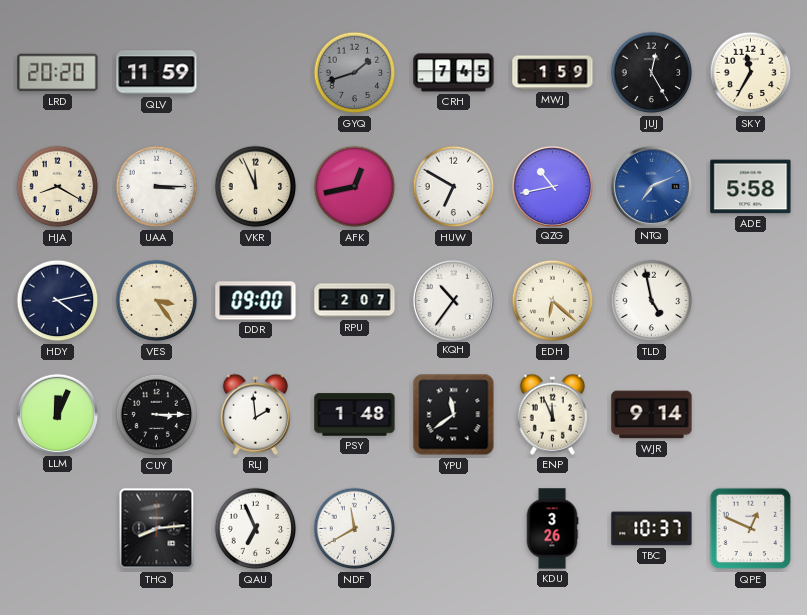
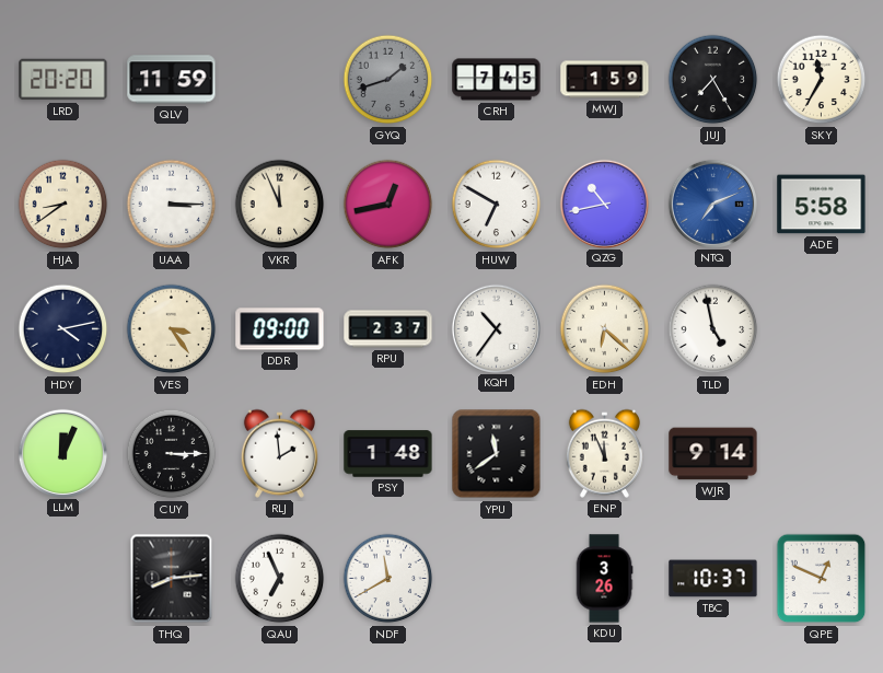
JUJ: 12:25 -> 7:25
HJA: 8:20 -> 8:39
RPU: 2:07 -> 2:37
